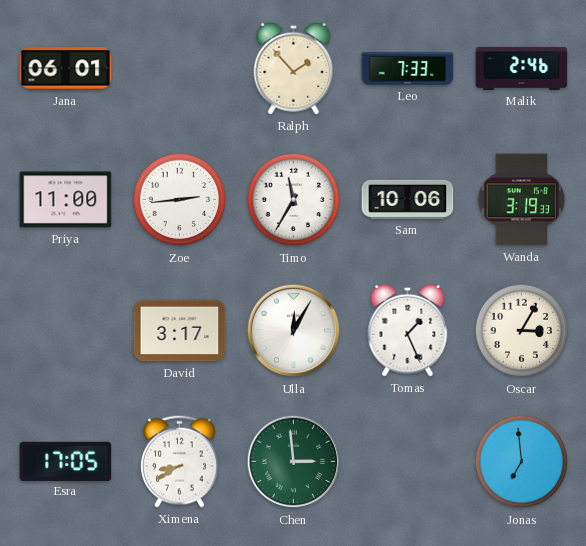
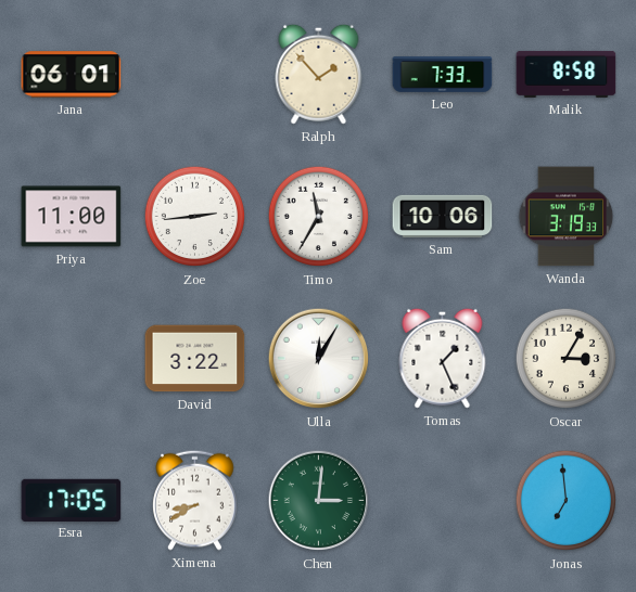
Malik: 2:46 -> 8:58
David: 3:17 -> 3:22
Chen: 2:59 -> 3:01
